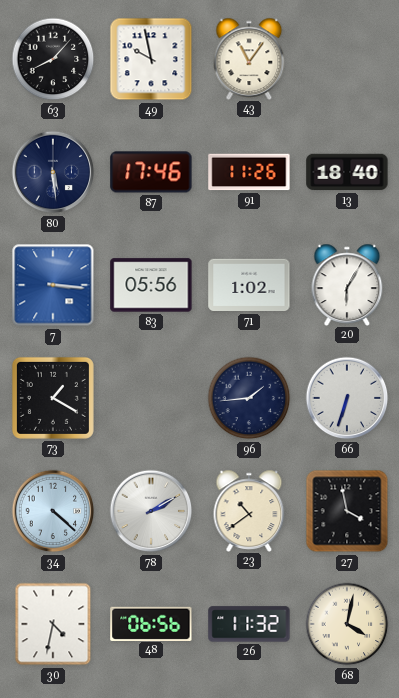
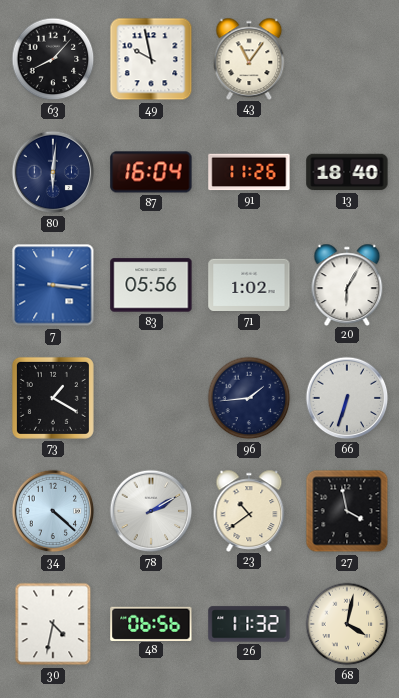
80: 5:29 -> 6:01
87: 17:46 -> 16:04
